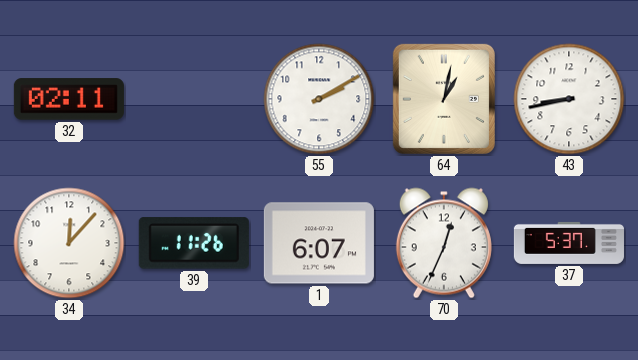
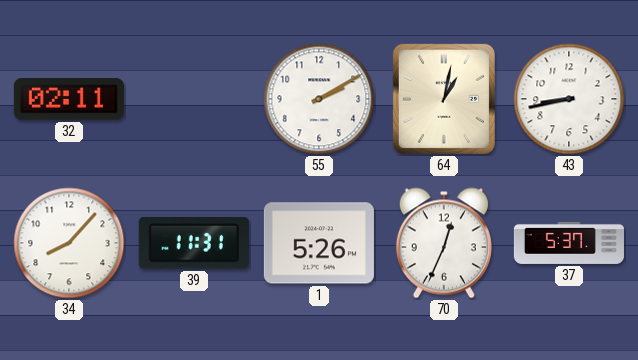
34: 12:07 -> 8:07
39: 11:26 -> 11:31
1: 6:07 -> 5:26
